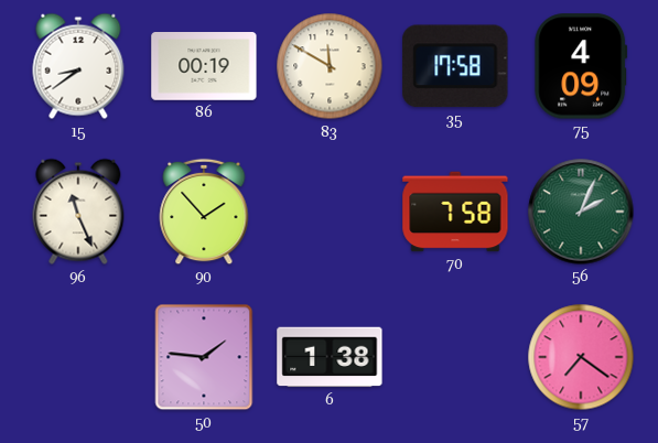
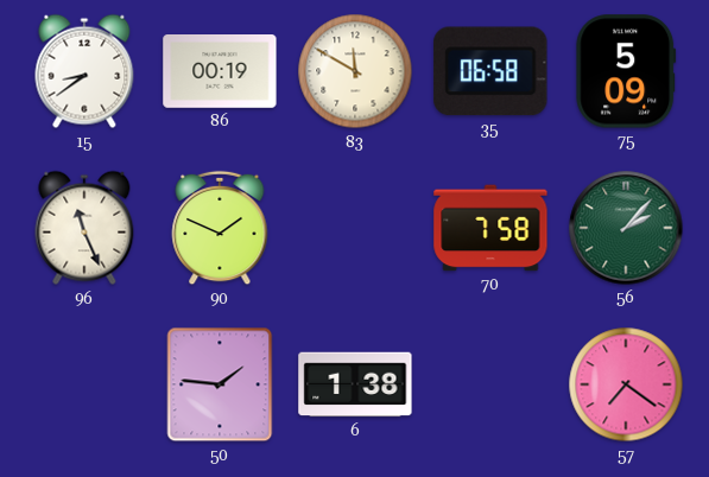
35: 17:58 -> 06:58
75: 4:09 -> 5:09
90: 1:53 -> 1:49
56: 2:04 -> 2:07
